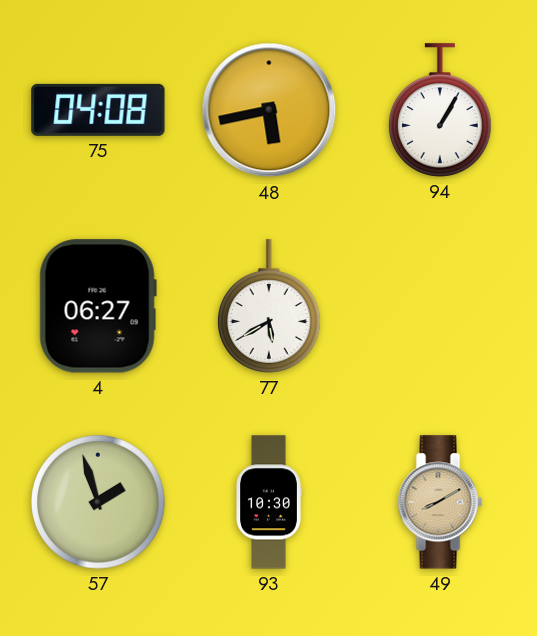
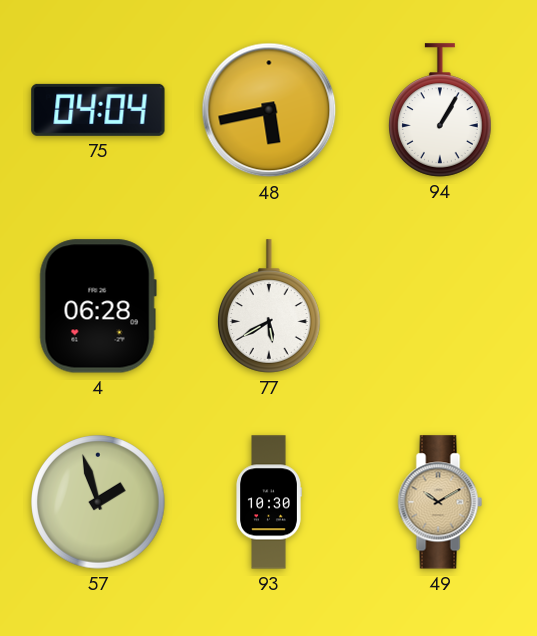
75: 04:08 -> 04:04
4: 06:27 -> 06:28
49: 8:10 -> 10:10
